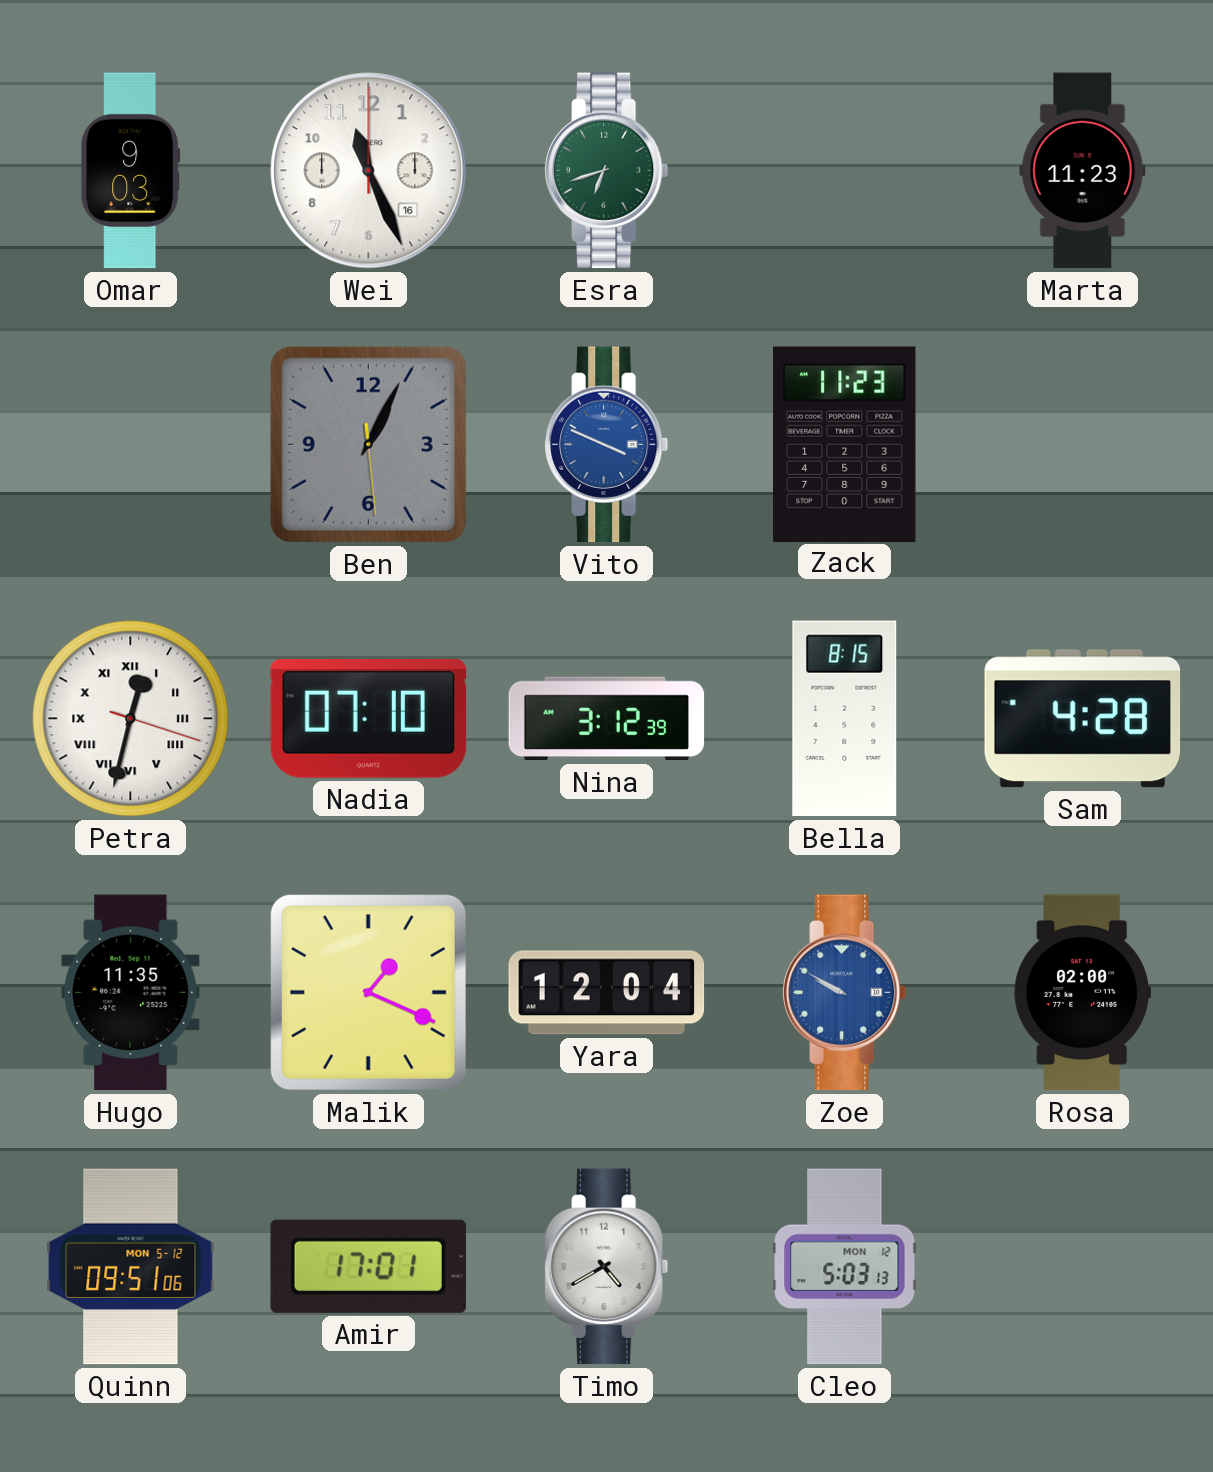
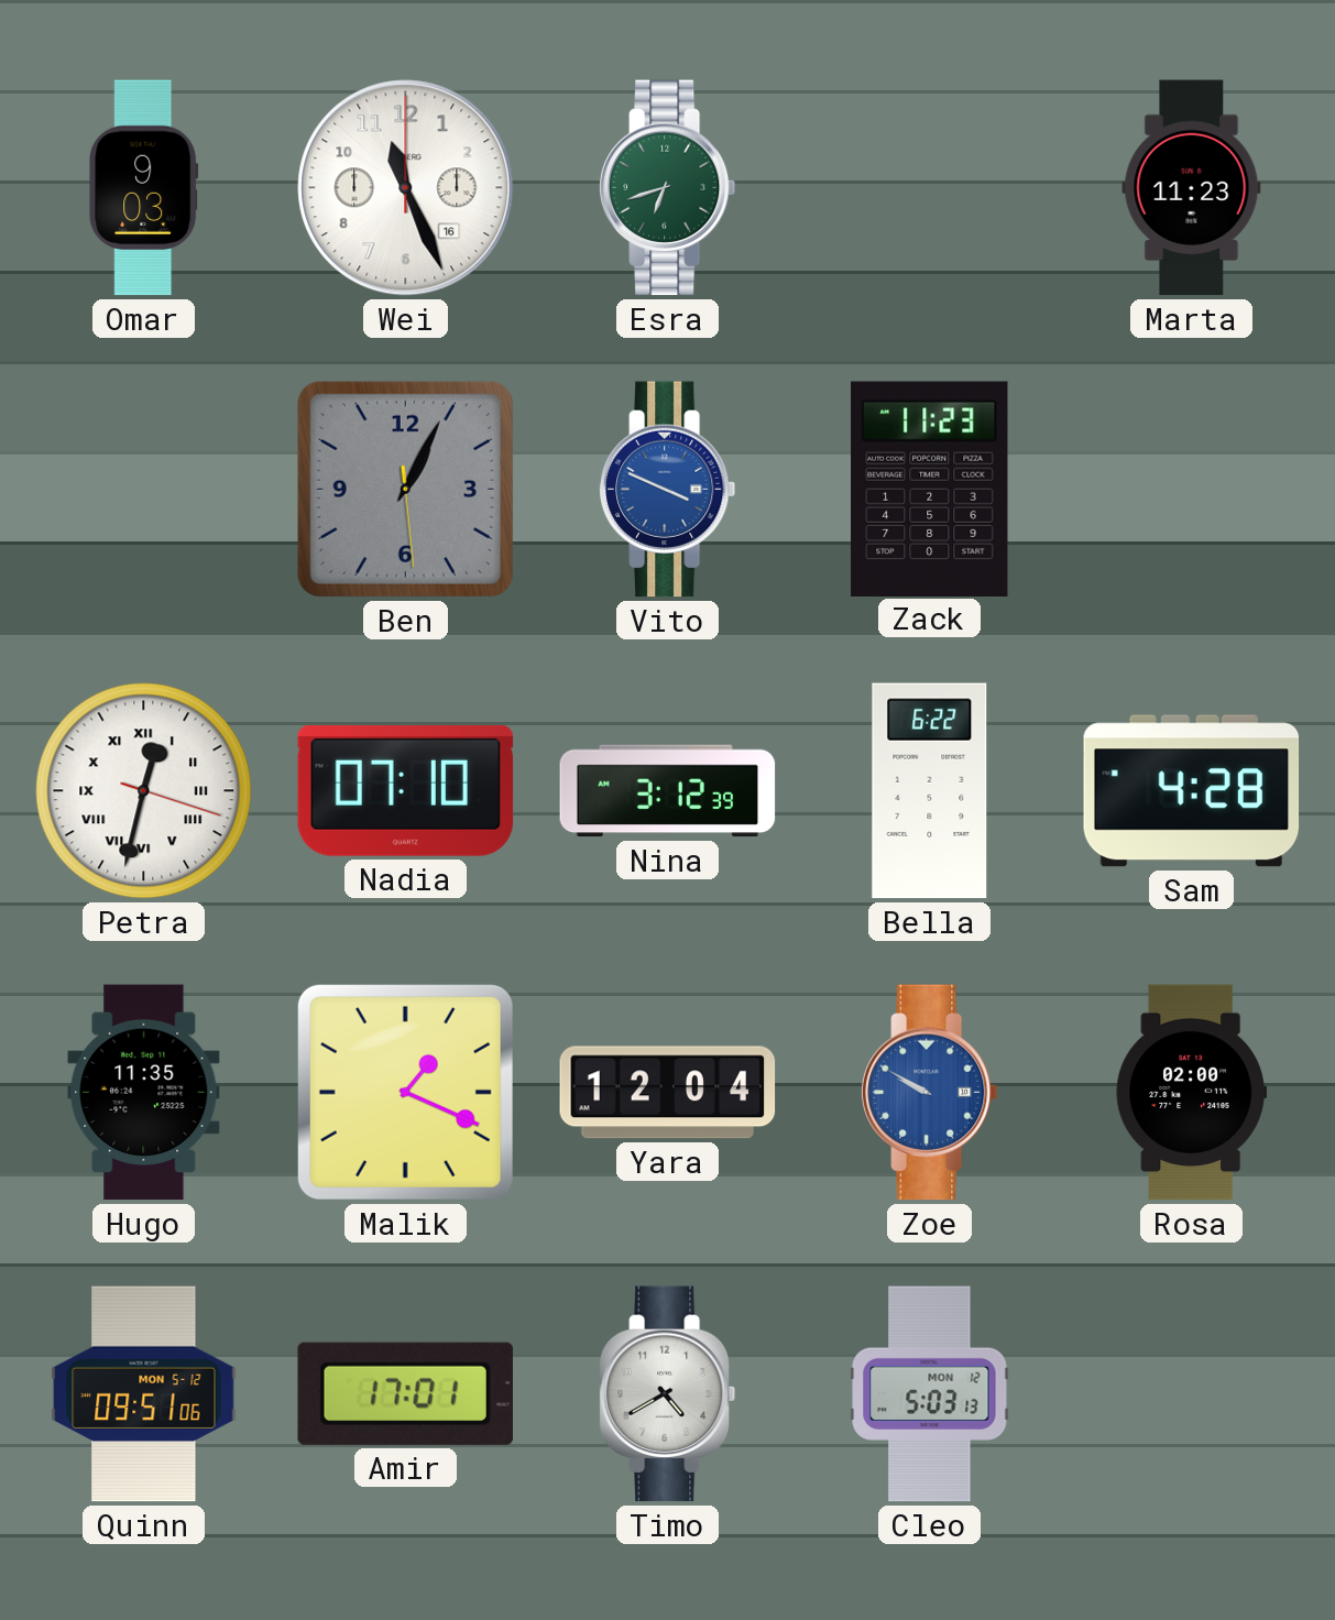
Bella: 8:15 -> 6:22
